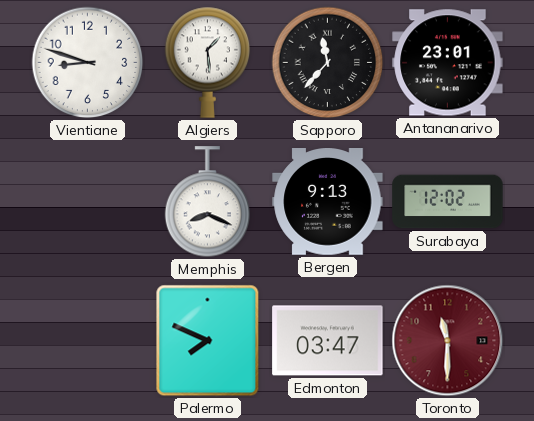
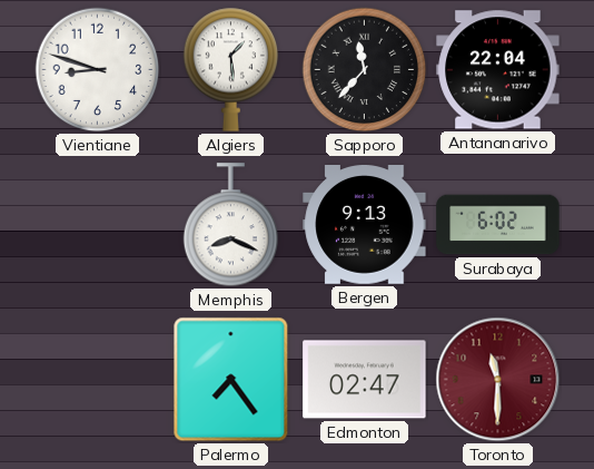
Antananarivo: 23:01 -> 22:04
Surabaya: 12:02 -> 6:02
Palermo: 7:49 -> 7:24
Edmonton: 03:47 -> 02:47
